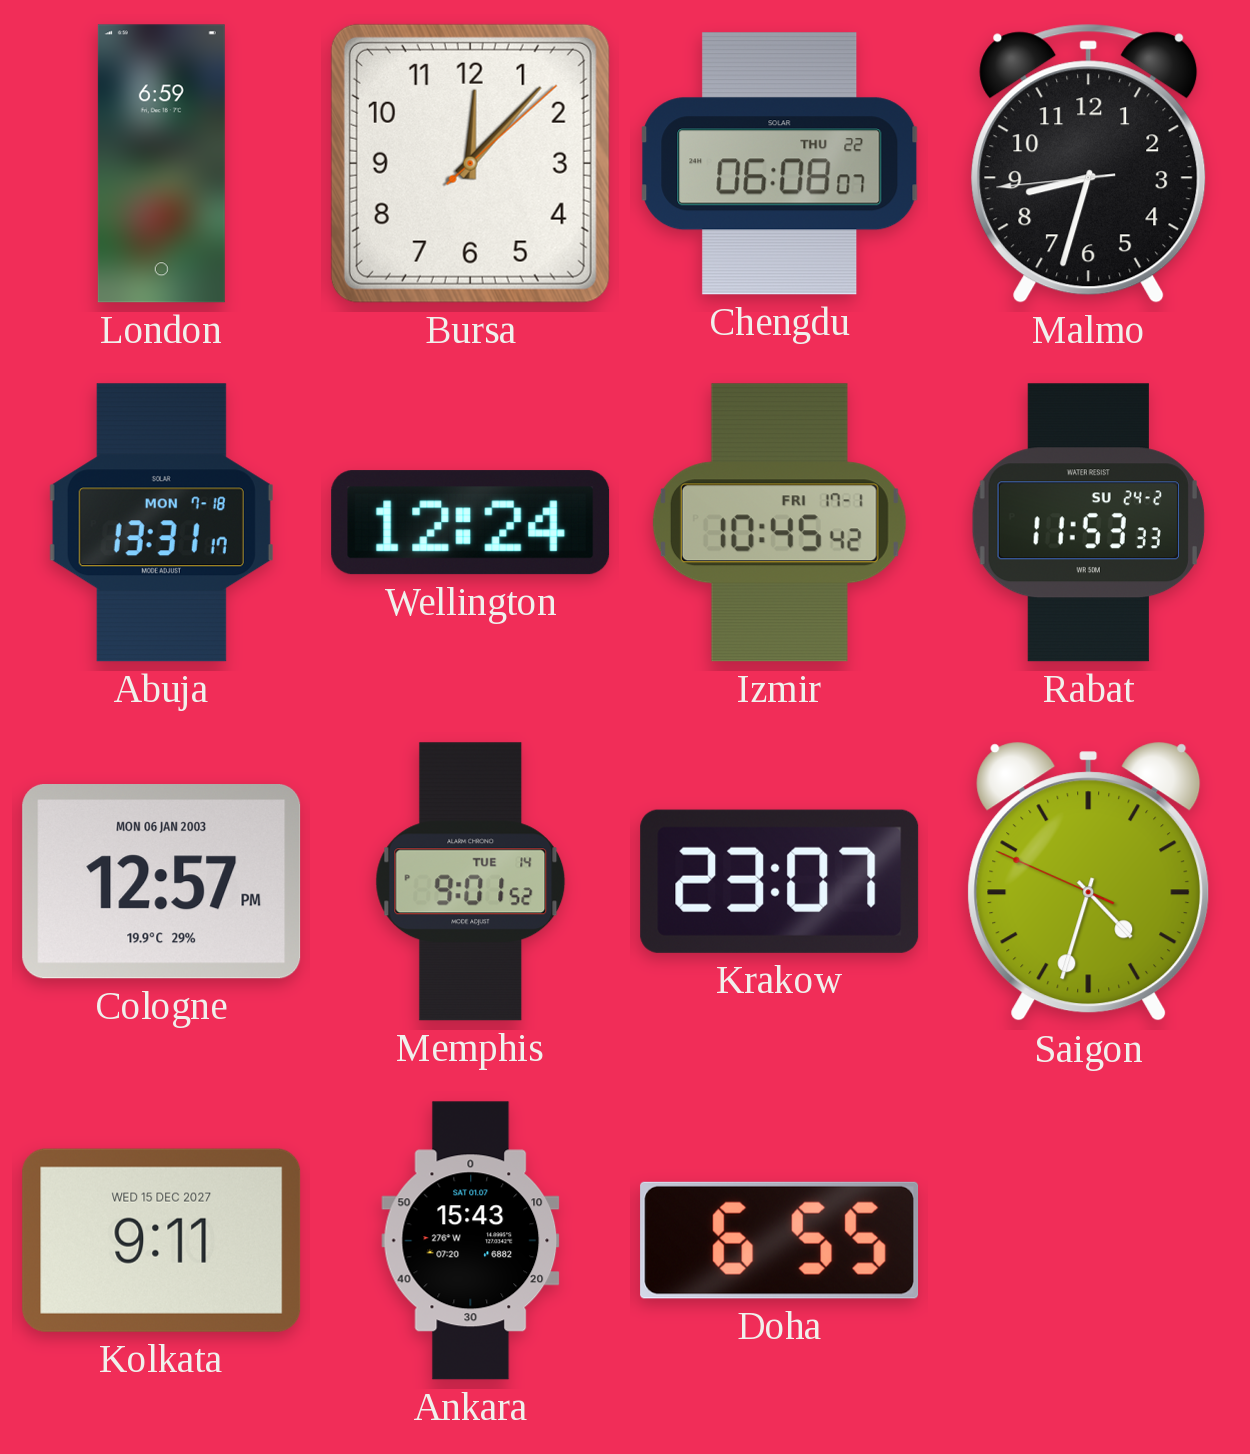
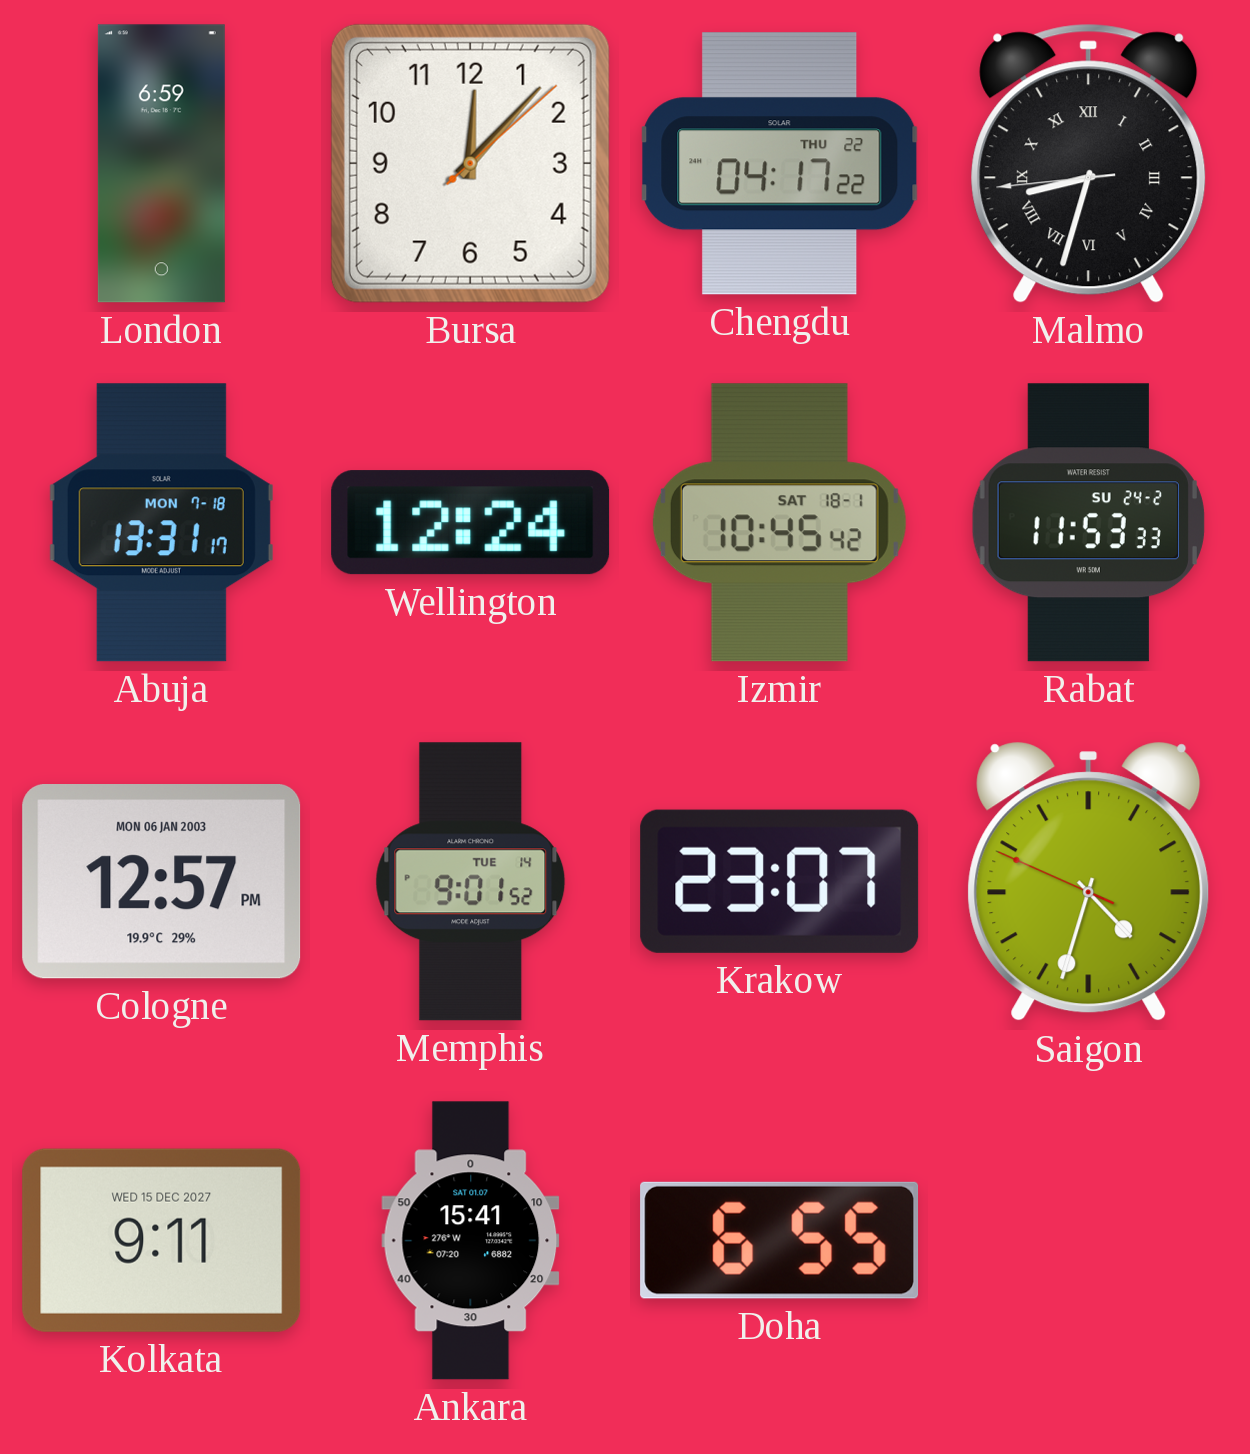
Chengdu: 06:08 -> 04:17
Malmo numerals: Arabic -> Roman
Izmir date: FRI 17-1 -> SAT 18-1
Ankara: 15:43 -> 15:41
